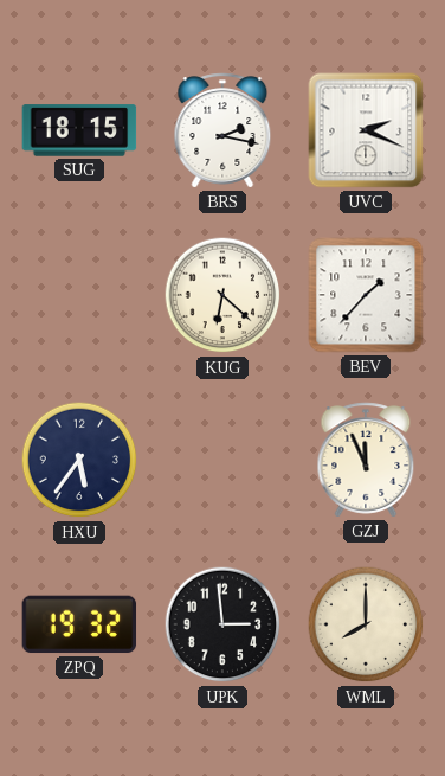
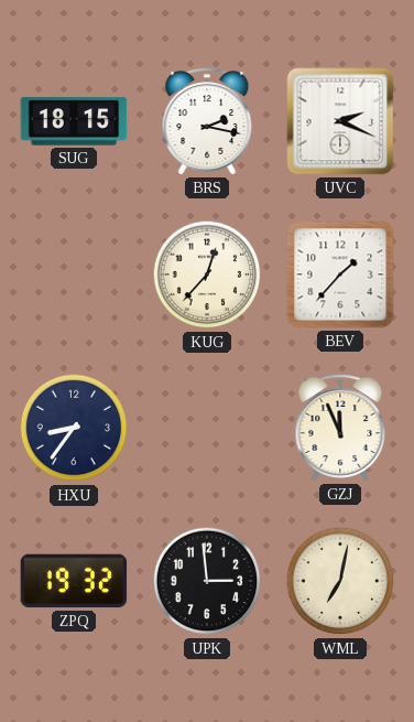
KUG: 6:22 -> 12:37
HXU: 5:36 -> 8:36
WML: 8:00 -> 7:02
